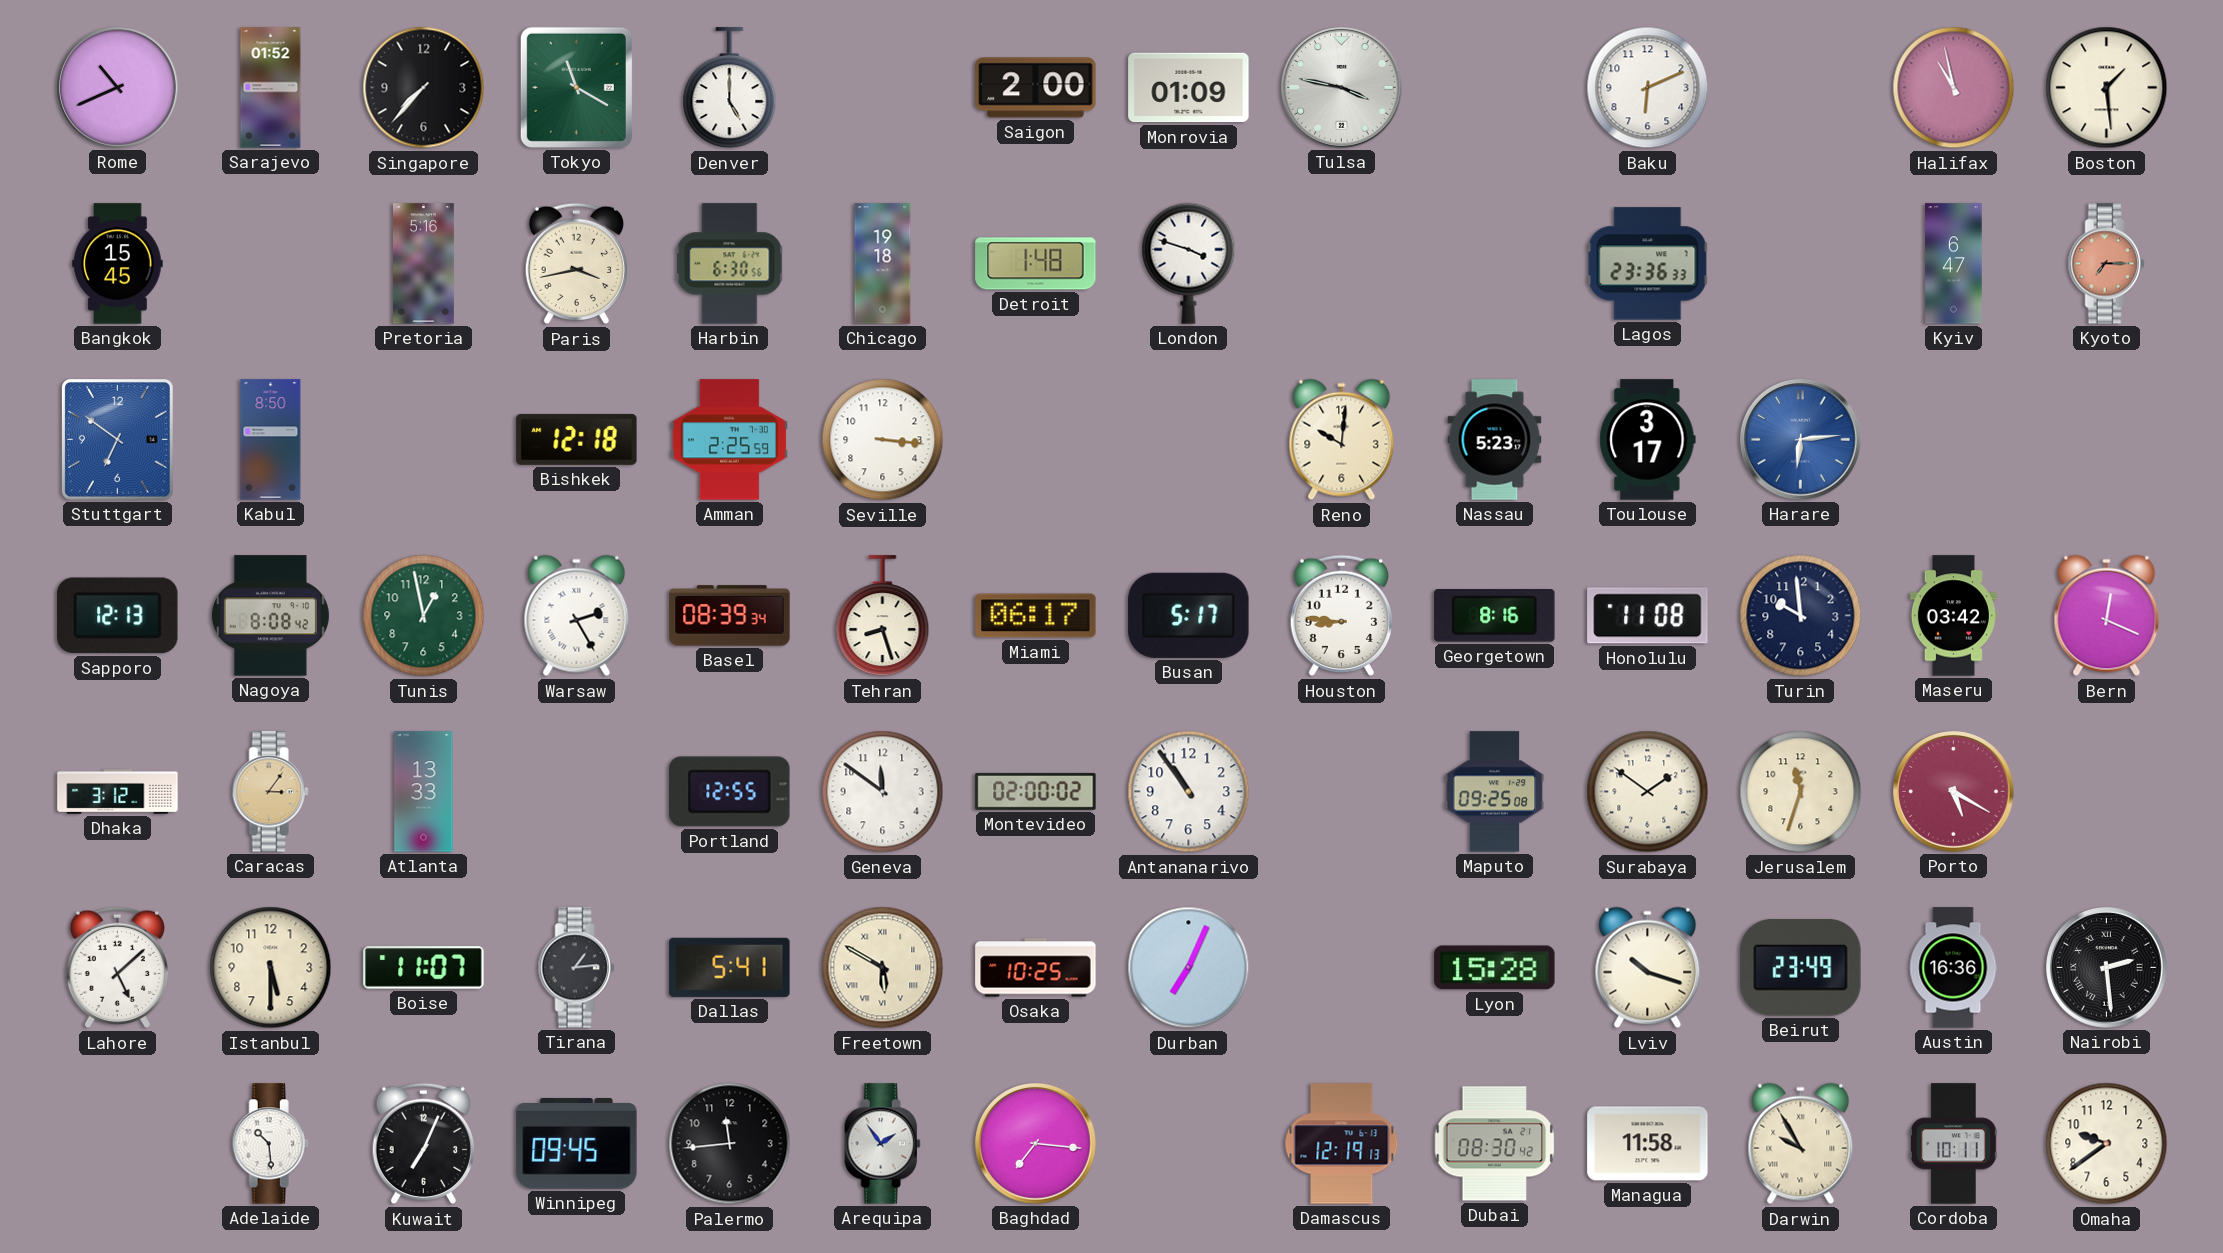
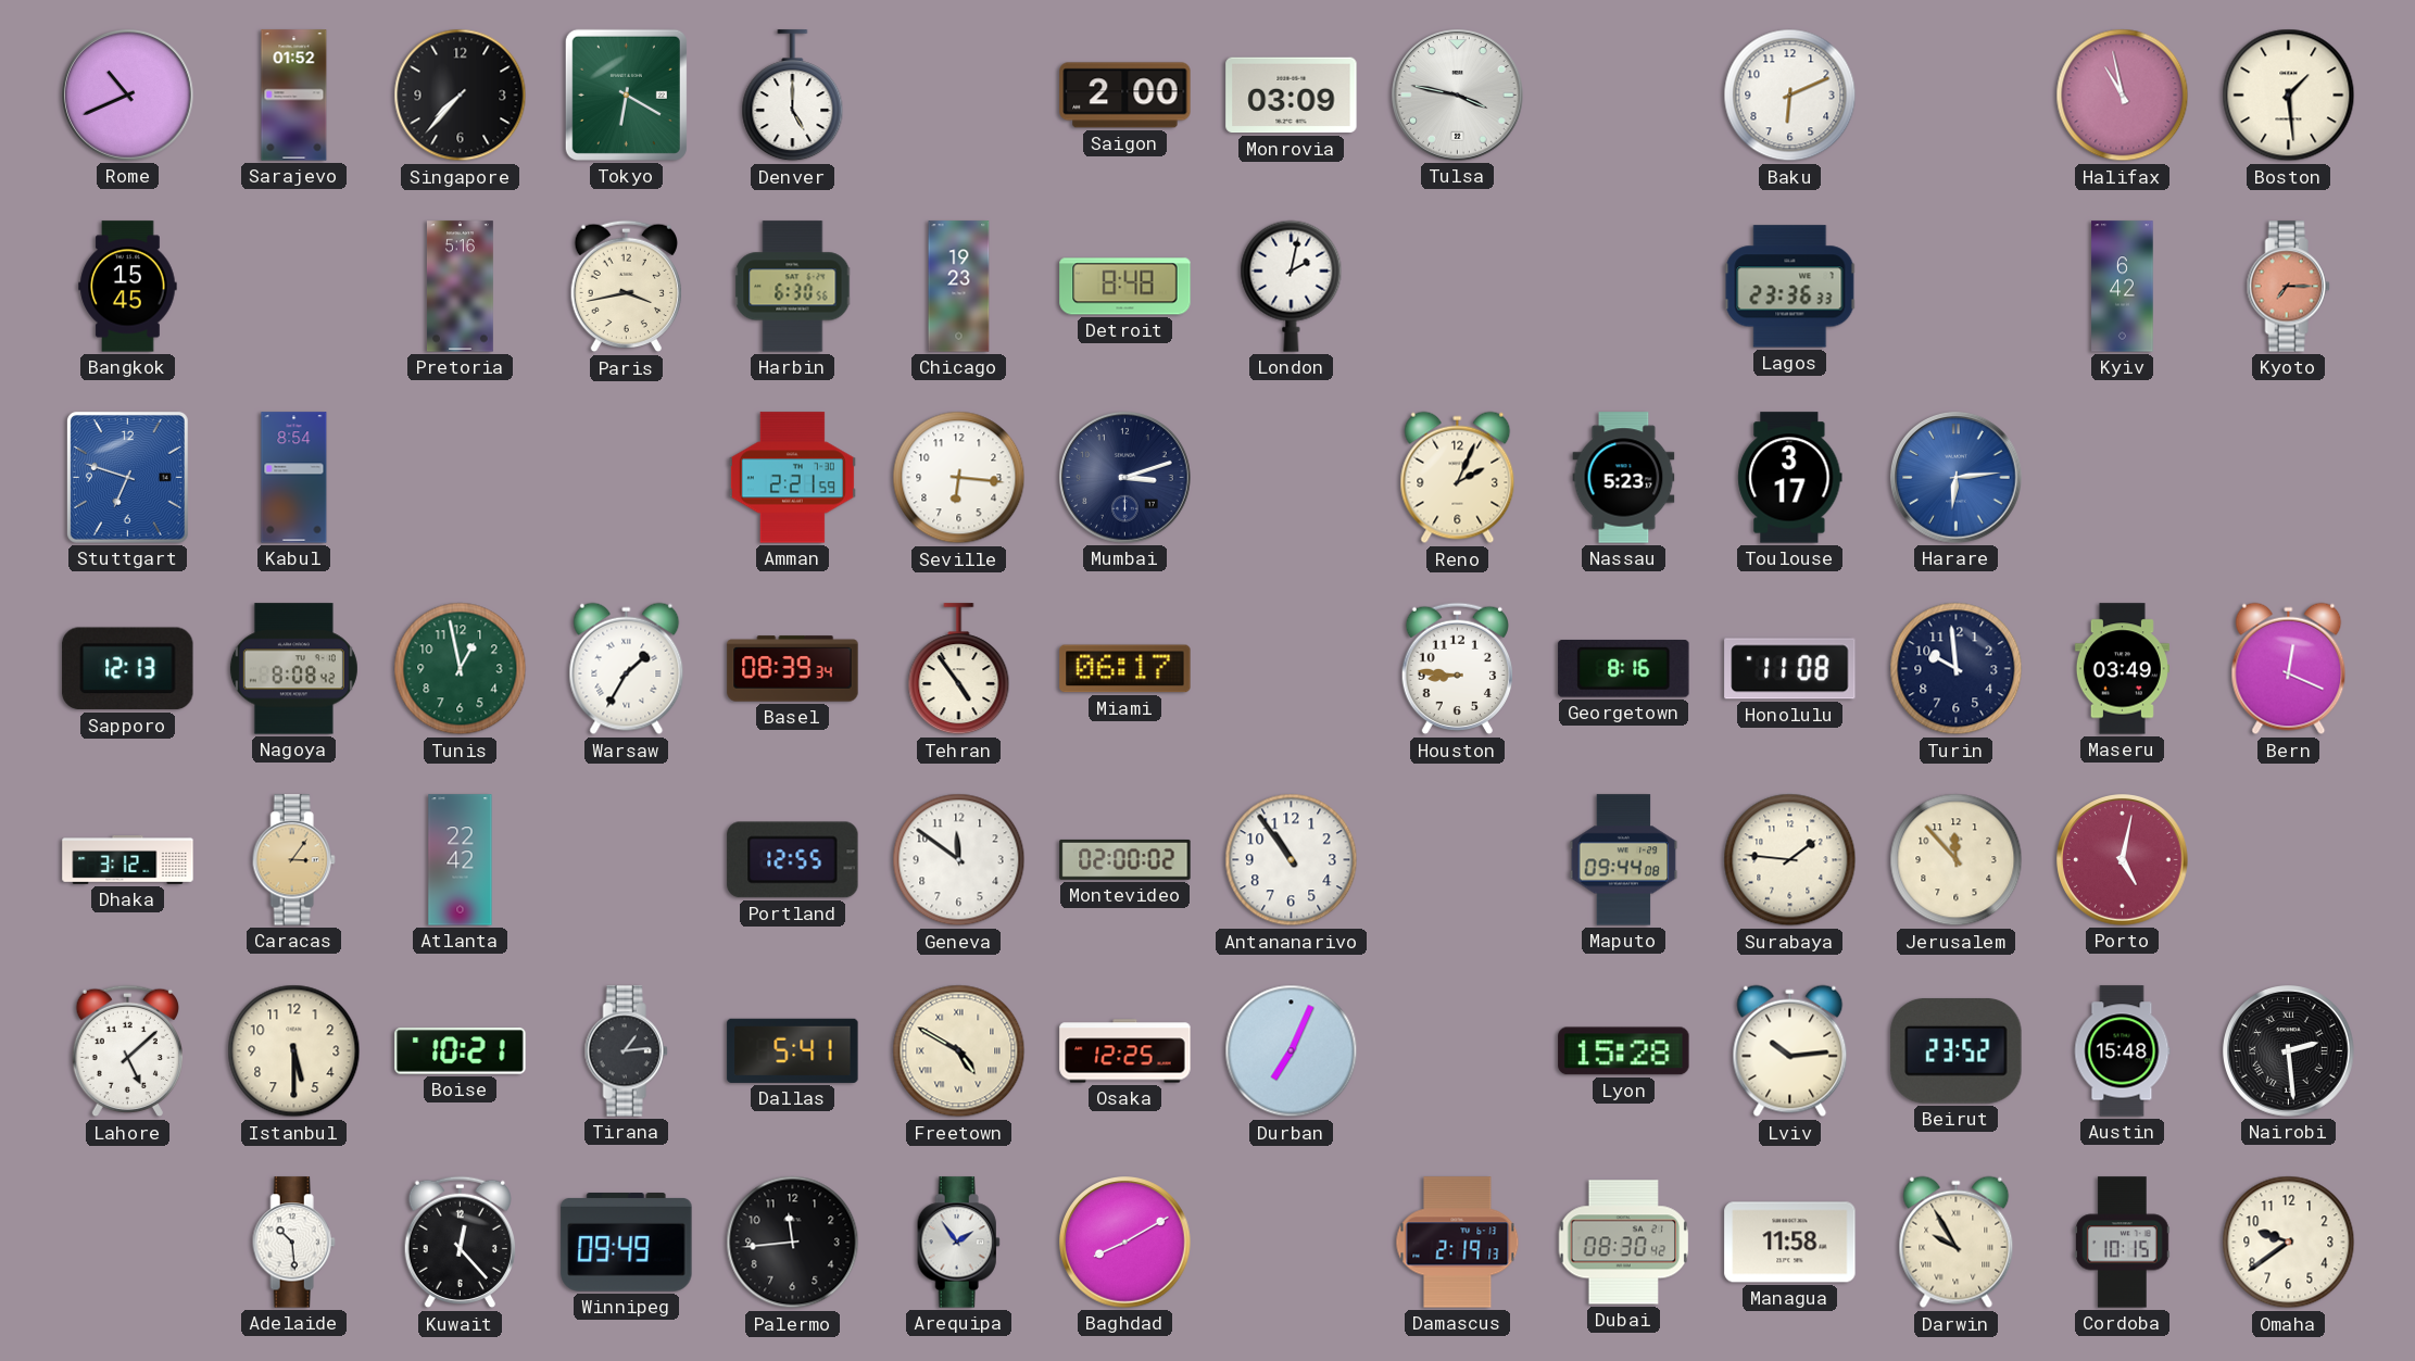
Tokyo: 11:20 -> 6:20
Monrovia: 01:09 -> 03:09
Chicago: 19:18 -> 19:23
Detroit: 1:48 -> 8:48
London: 3:48 -> 2:02
Kyiv: 6:47 -> 6:42
Stuttgart: 6:51 -> 6:48
Kabul: 8:50 -> 8:54
Bishkek: 12:18 -> none
Amman: 2:25 -> 2:21
Seville: 3:16 -> 6:16
Mumbai: none -> 3:12
Reno: 10:01 -> 2:04
Warsaw: 2:25 -> 1:35
Tehran: 8:27 -> 4:54
Busan: 5:17 -> none
Maseru: 03:42 -> 03:49
Atlanta: 13:33 -> 22:42
Maputo: 09:25 -> 09:44
Surabaya: 1:51 -> 1:46
Jerusalem: 11:33 -> 11:53
Porto: 5:20 -> 5:02
Boise: 11:07 -> 10:21
Freetown: 5:50 -> 4:50
Osaka: 10:25 -> 12:25
Lviv: 10:18 -> 10:14
Beirut: 23:49 -> 23:52
Austin: 16:36 -> 15:48
Kuwait: 7:04 -> 12:23
Winnipeg: 09:45 -> 09:49
Baghdad: 7:16 -> 8:10
Damascus: 12:19 -> 2:19
Cordoba: 10:11 -> 10:15
